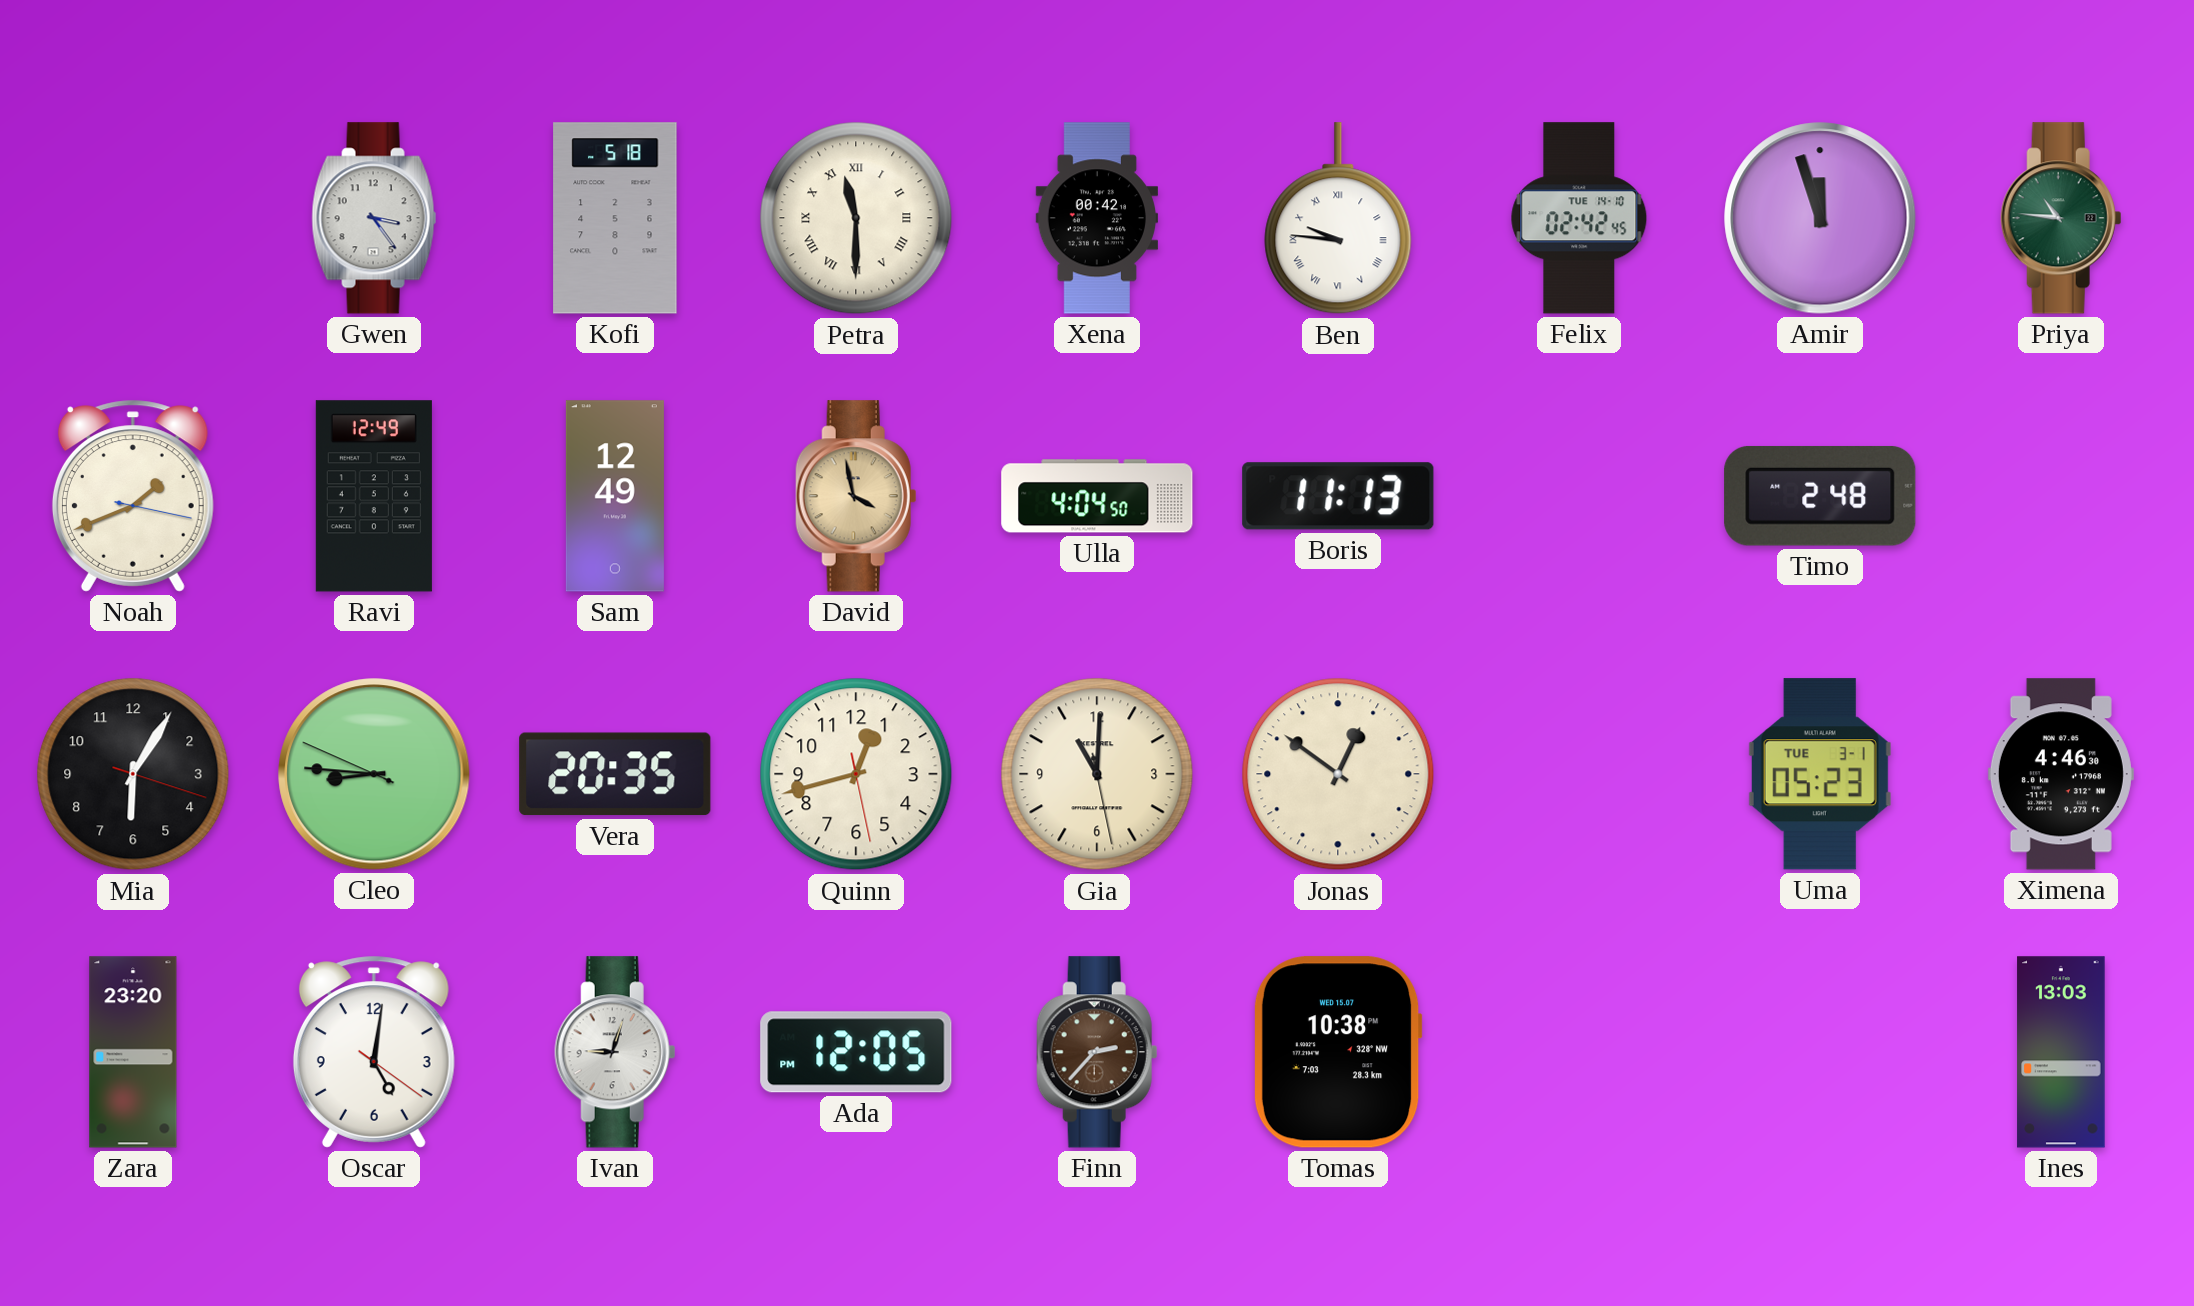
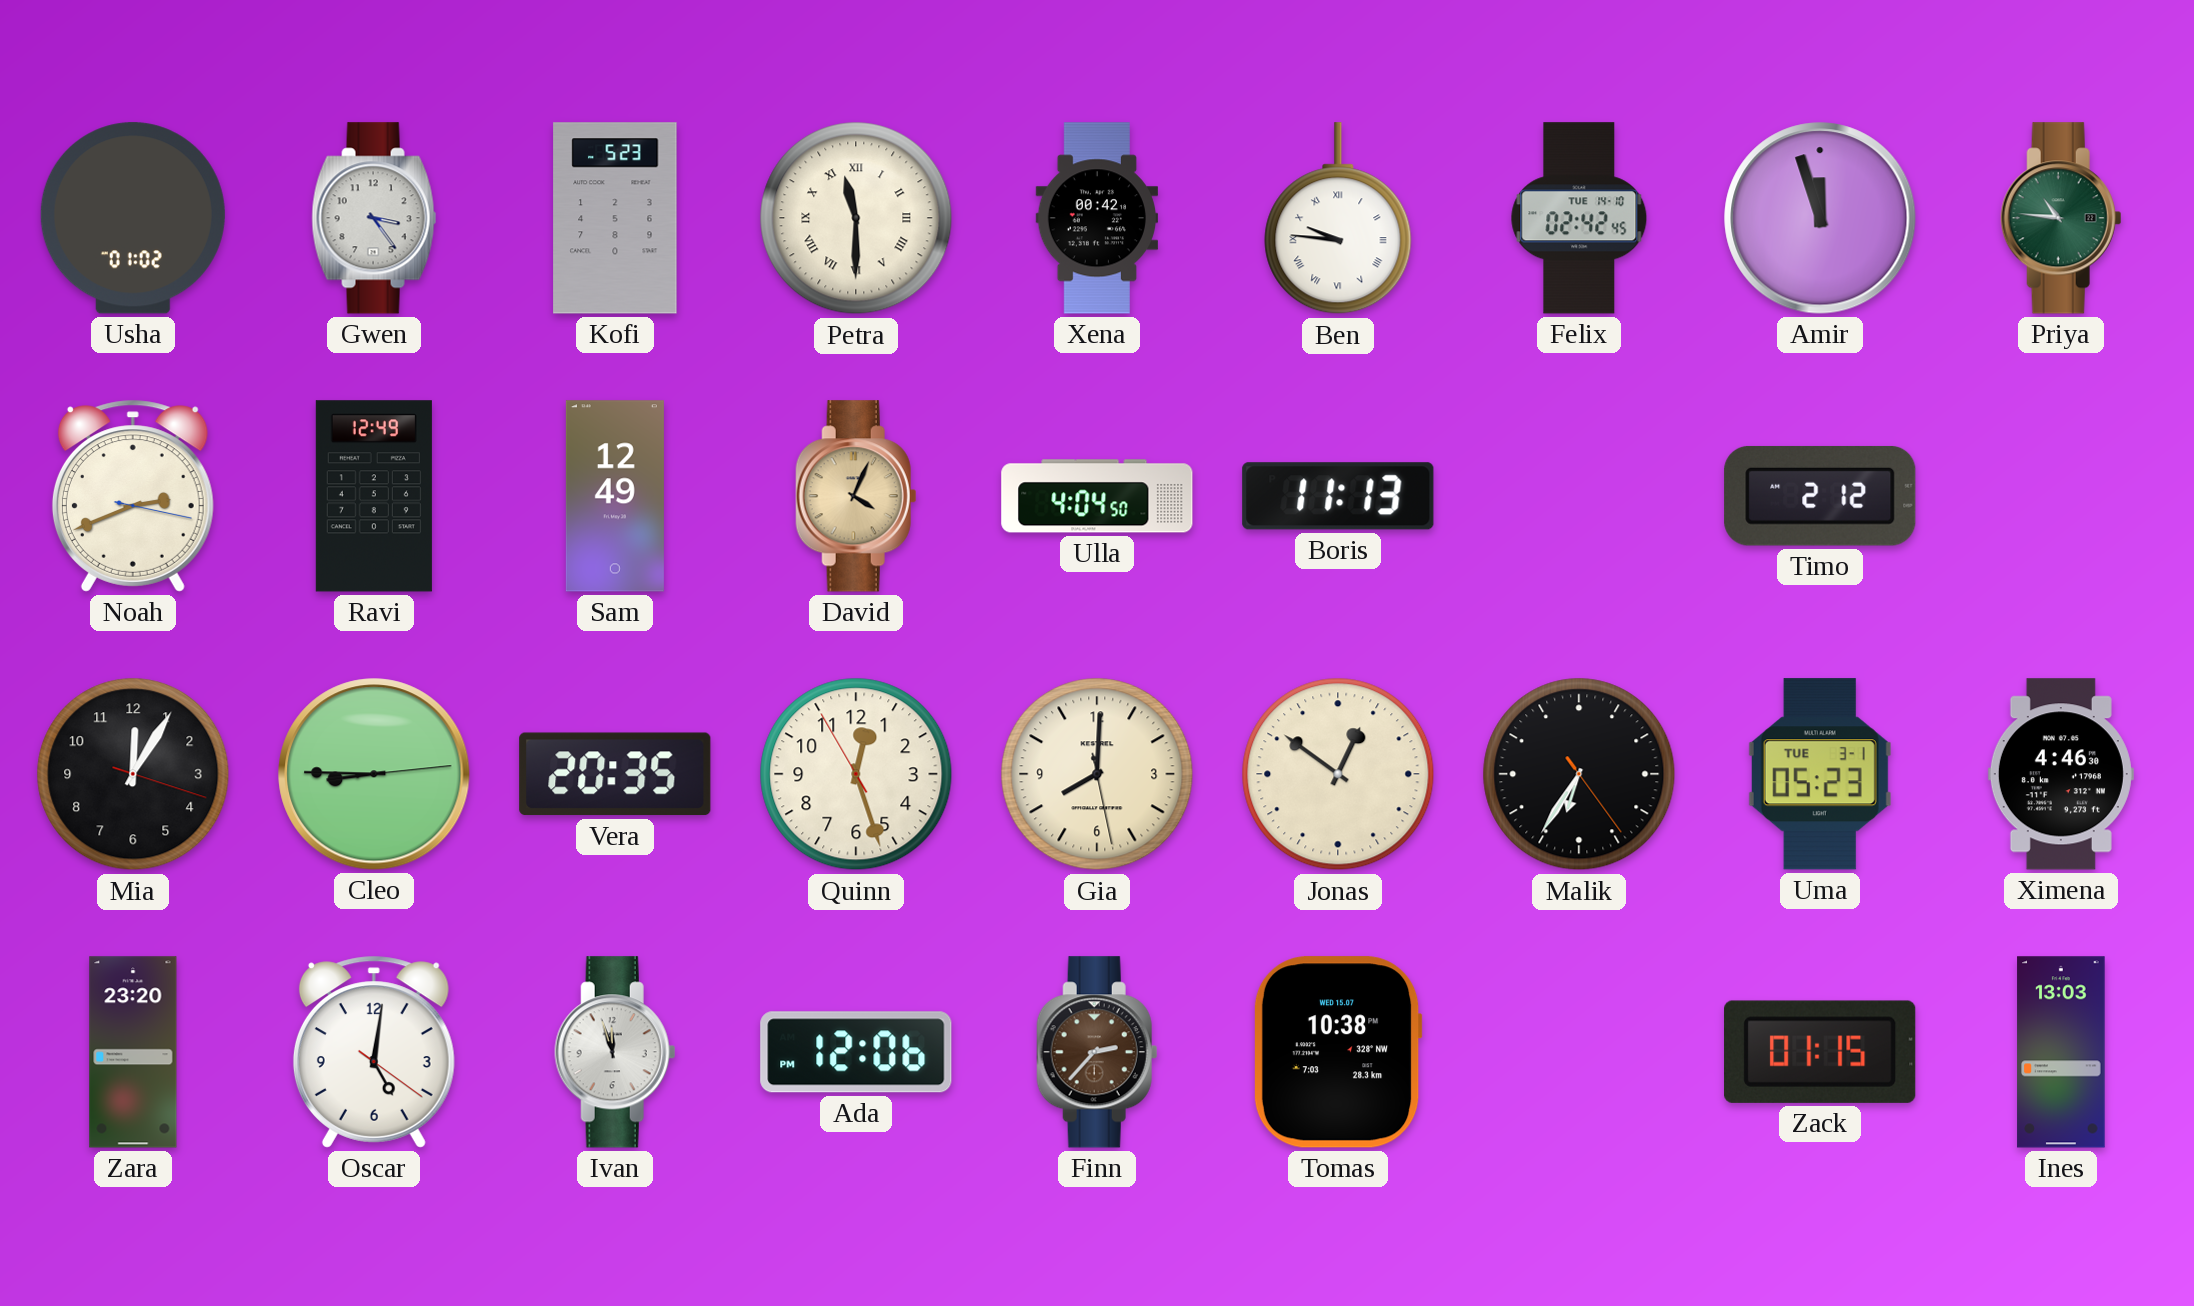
Usha: none -> 01:02
Kofi: 5:18 -> 5:23
Noah: 1:41 -> 2:41
David: 3:58 -> 4:04
Timo: 2:48 -> 2:12
Mia: 6:05 -> 12:05
Cleo: 8:45:49 -> 8:45:14
Quinn: 12:42 -> 12:26
Gia: 11:00 -> 8:00
Malik: none -> 6:35
Ivan: 9:03 -> 11:57
Ada: 12:05 -> 12:06
Zack: none -> 01:15
